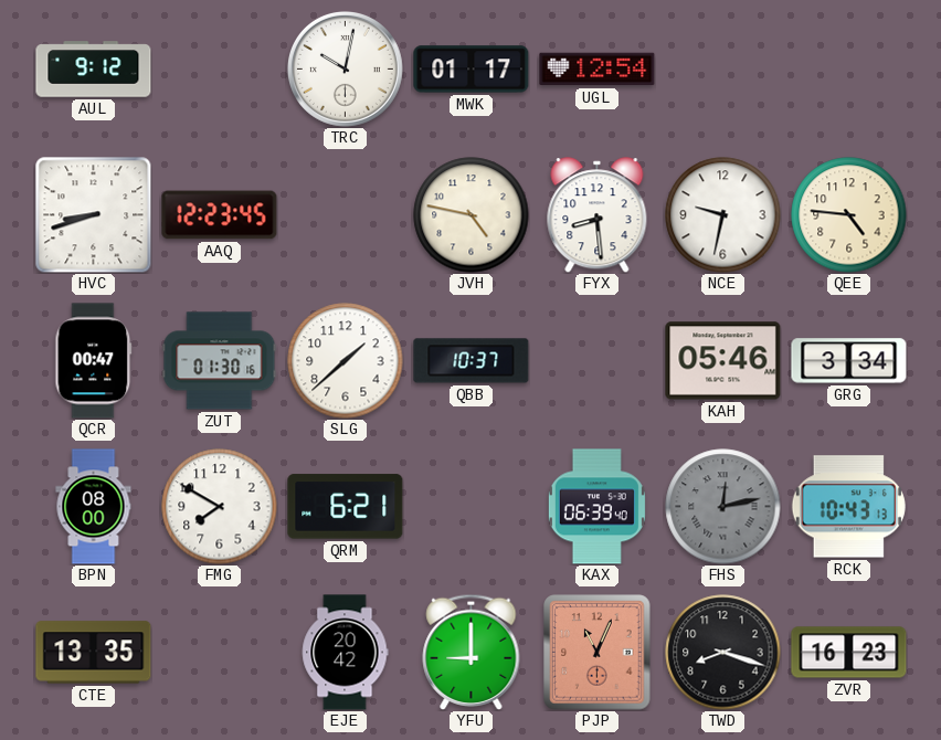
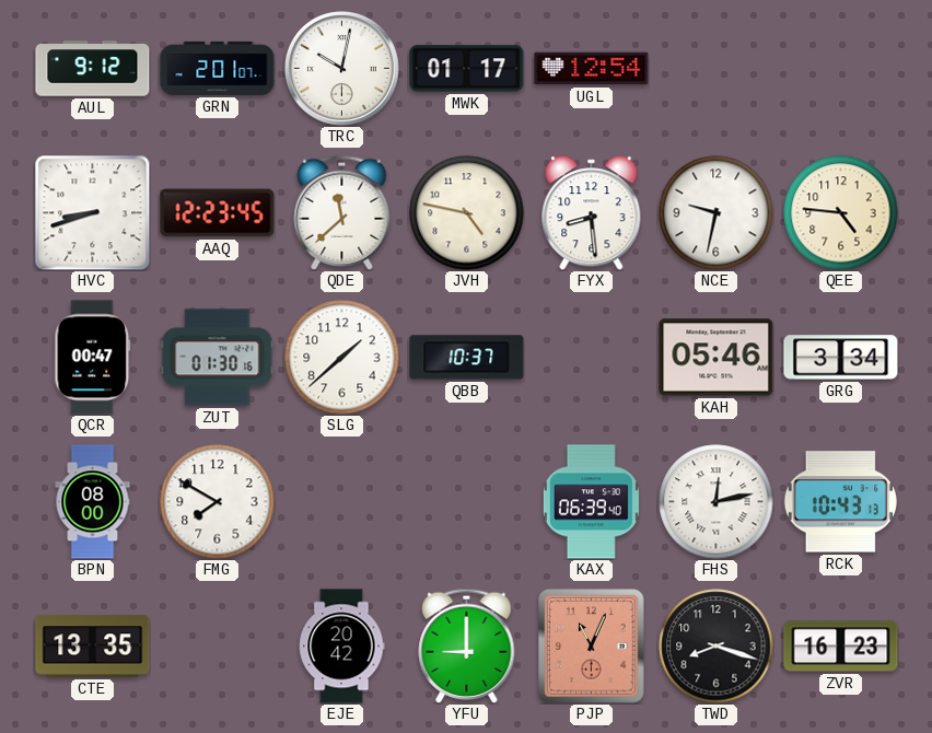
GRN: none -> 2:01
QDE: none -> 11:38
QRM: 6:21 -> none
FHS dial: grey -> white
